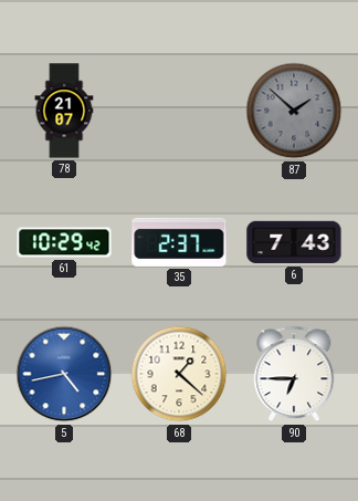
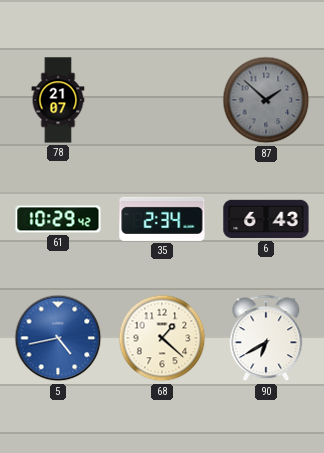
35: 2:37 -> 2:34
6: 7:43 -> 6:43
90: 6:45 -> 6:40
